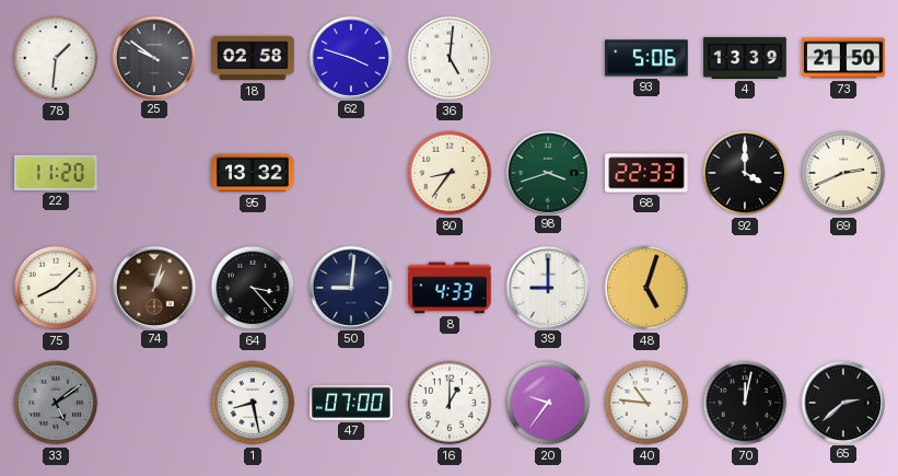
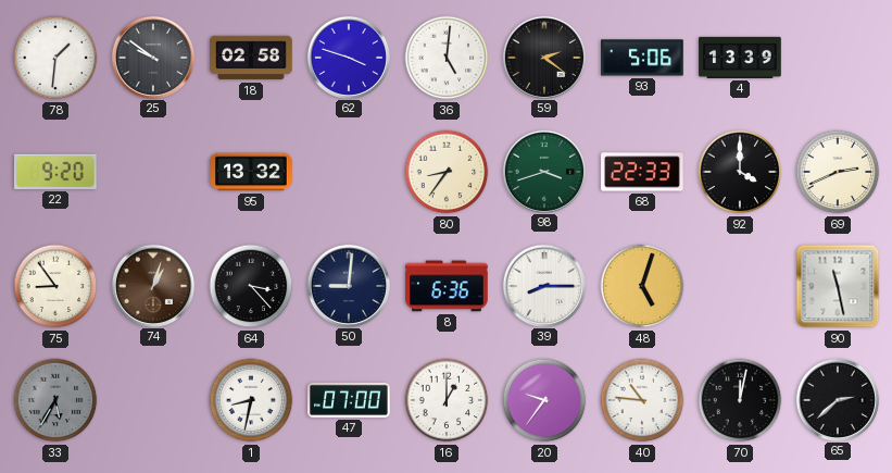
59: none -> 2:21
73: 21:50 -> none
22: 11:20 -> 9:20
75: 8:08 -> 8:54
8: 4:33 -> 6:36
39: 9:00 -> 8:15
90: none -> 11:28
33: 5:09 -> 5:35
1: 8:28 -> 8:32
